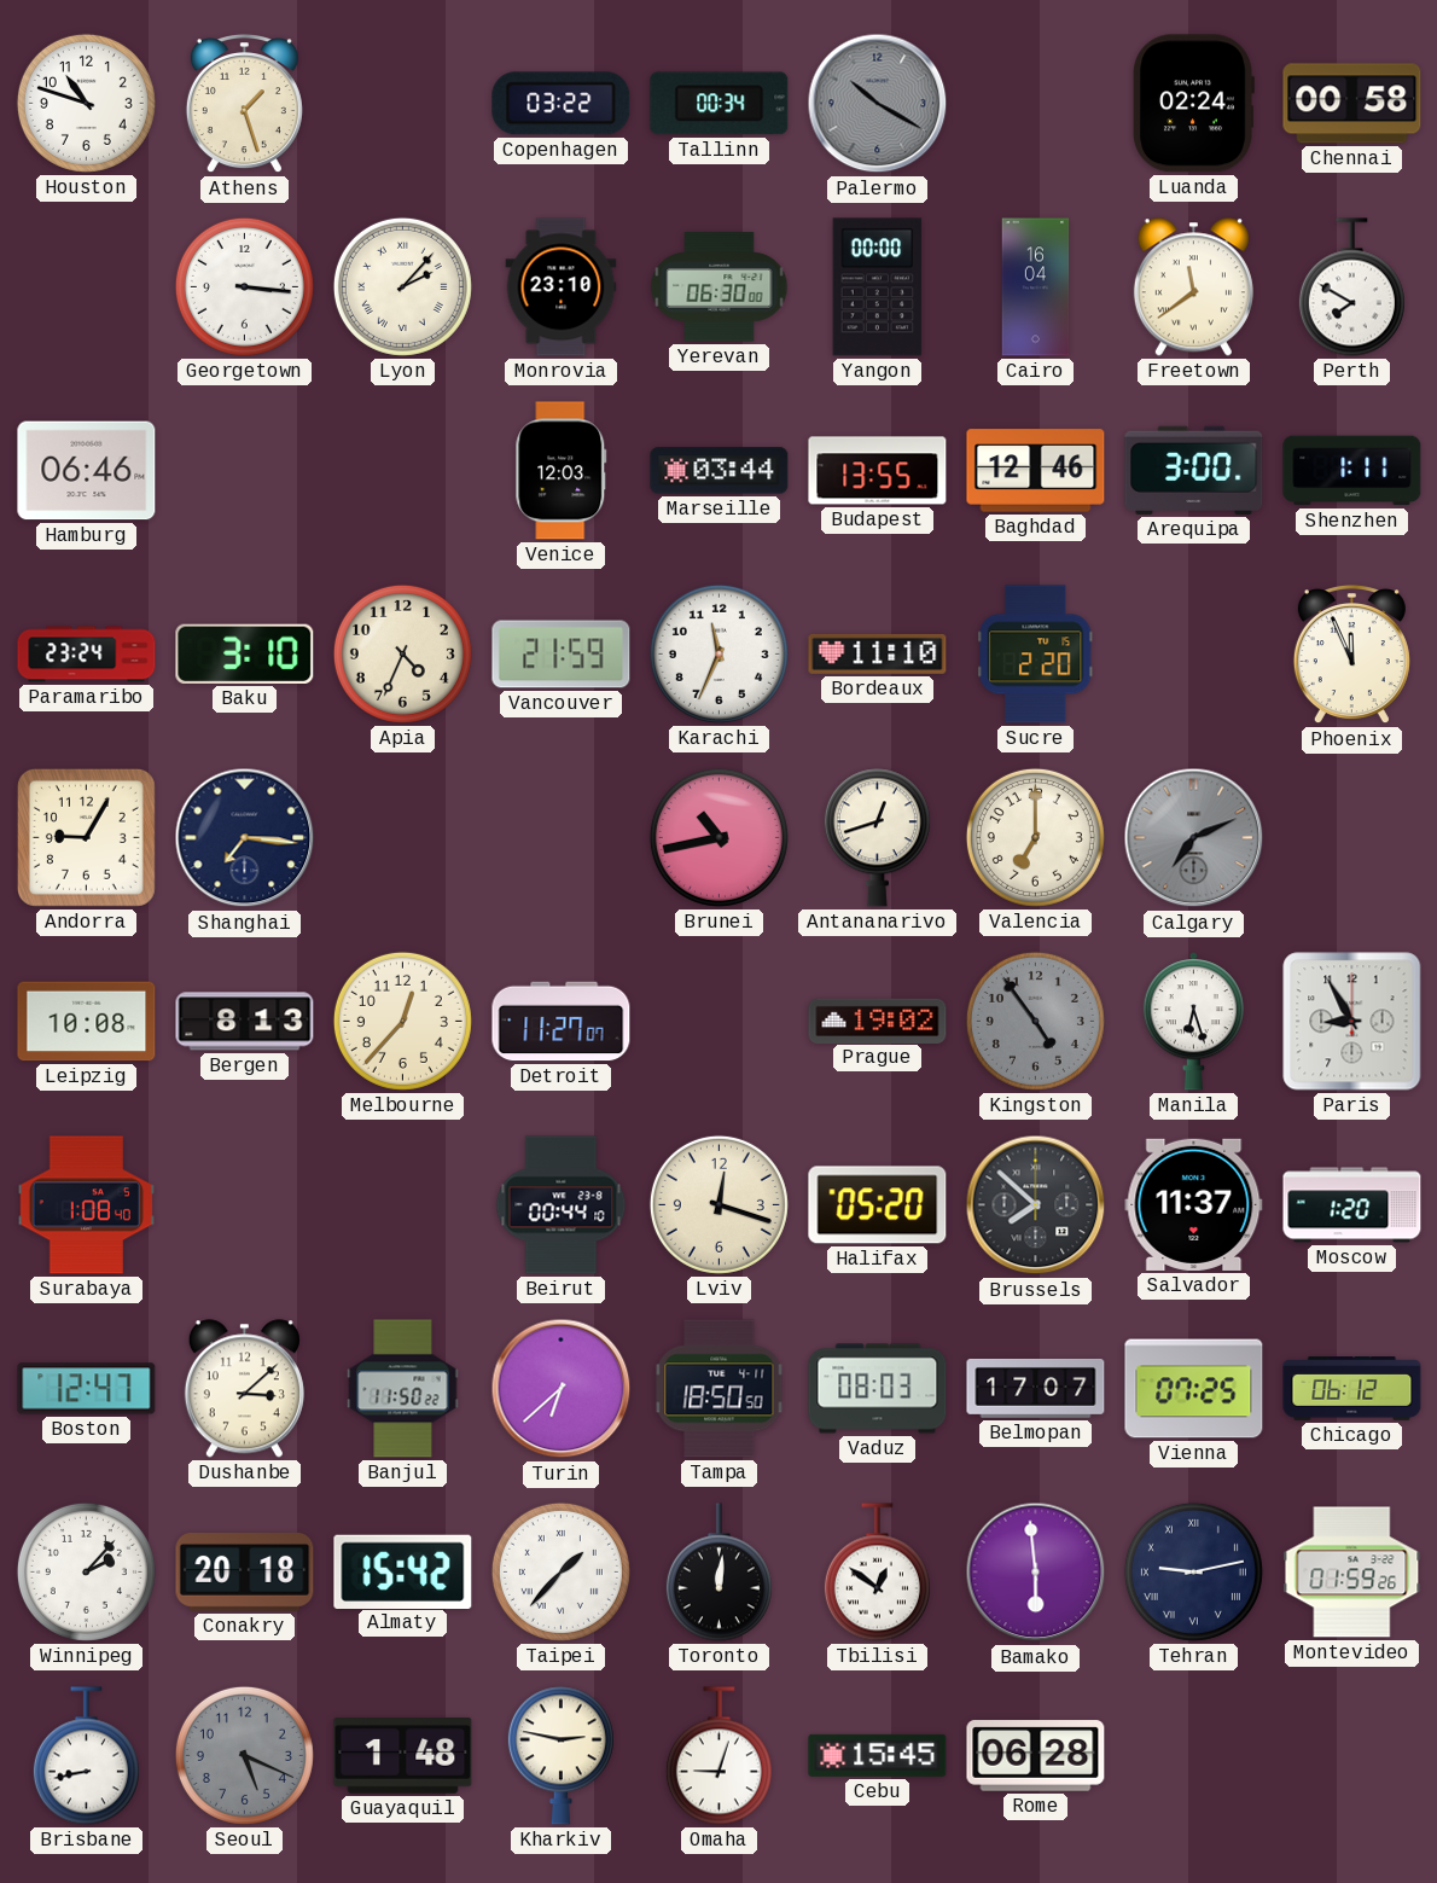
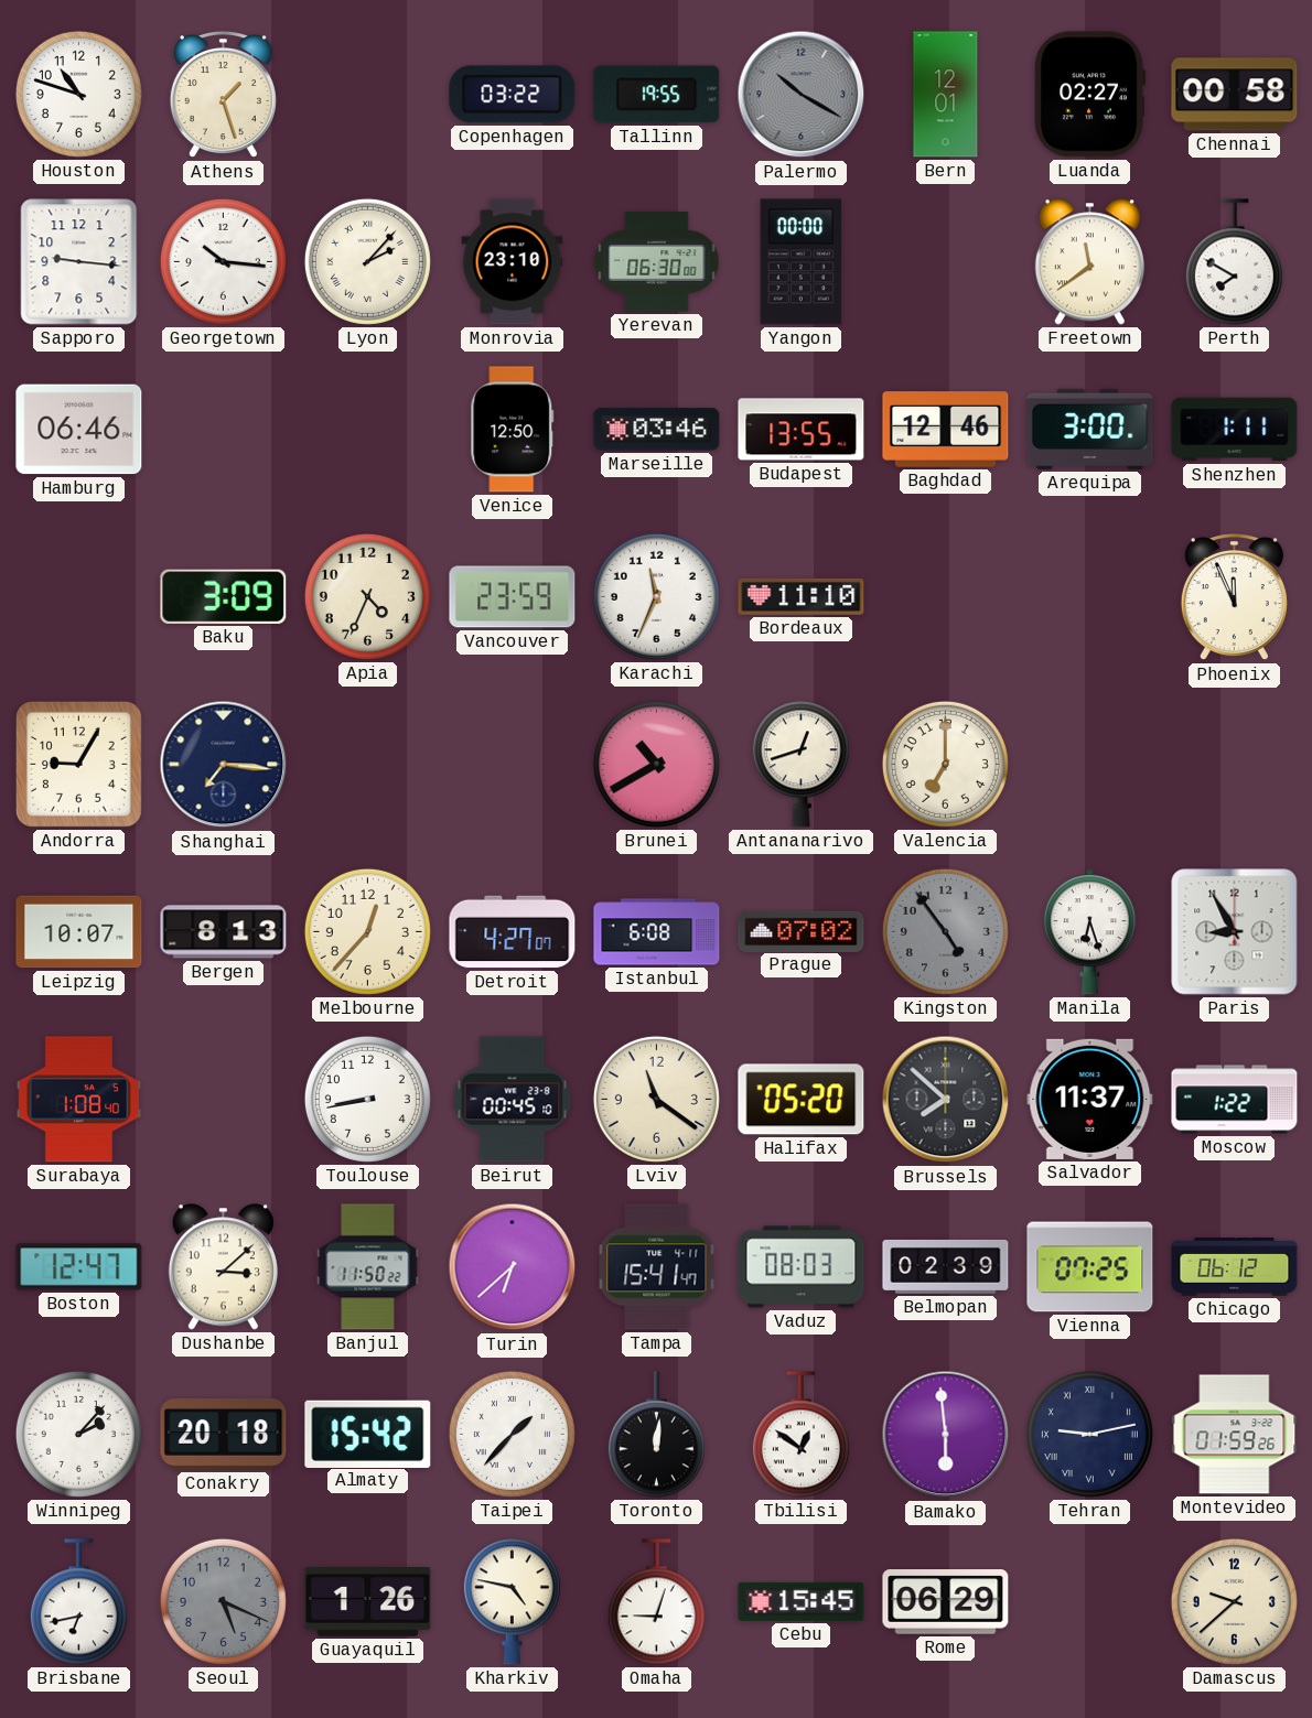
Tallinn: 00:34 -> 19:55
Bern: none -> 12:01
Luanda: 02:24 -> 02:27
Sapporo: none -> 9:16
Georgetown: 3:16 -> 10:16
Cairo: 16:04 -> none
Venice: 12:03 -> 12:50
Marseille: 03:44 -> 03:46
Paramaribo: 23:24 -> none
Baku: 3:10 -> 3:09
Vancouver: 21:59 -> 23:59
Sucre: 2:20 -> none
Brunei: 10:43 -> 10:40
Calgary: 7:11 -> none
Leipzig: 10:08 -> 10:07
Detroit: 11:27 -> 4:27
Istanbul: none -> 6:08
Prague: 19:02 -> 07:02
Toulouse: none -> 8:43
Beirut: 00:44 -> 00:45
Lviv: 12:18 -> 11:21
Moscow: 1:20 -> 1:22
Tampa: 18:50 -> 15:41
Belmopan: 17:07 -> 02:39
Brisbane: 8:43 -> 6:43
Guayaquil: 1:48 -> 1:26
Kharkiv: 2:47 -> 4:47
Rome: 06:28 -> 06:29
Damascus: none -> 9:38
